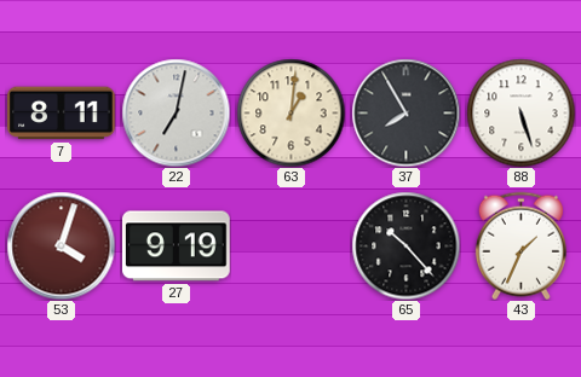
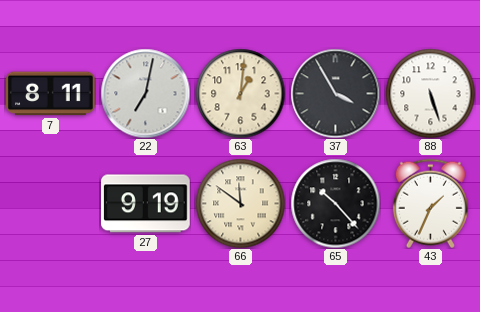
37: 7:55 -> 3:55
53: 4:03 -> none
66: none -> 11:51
